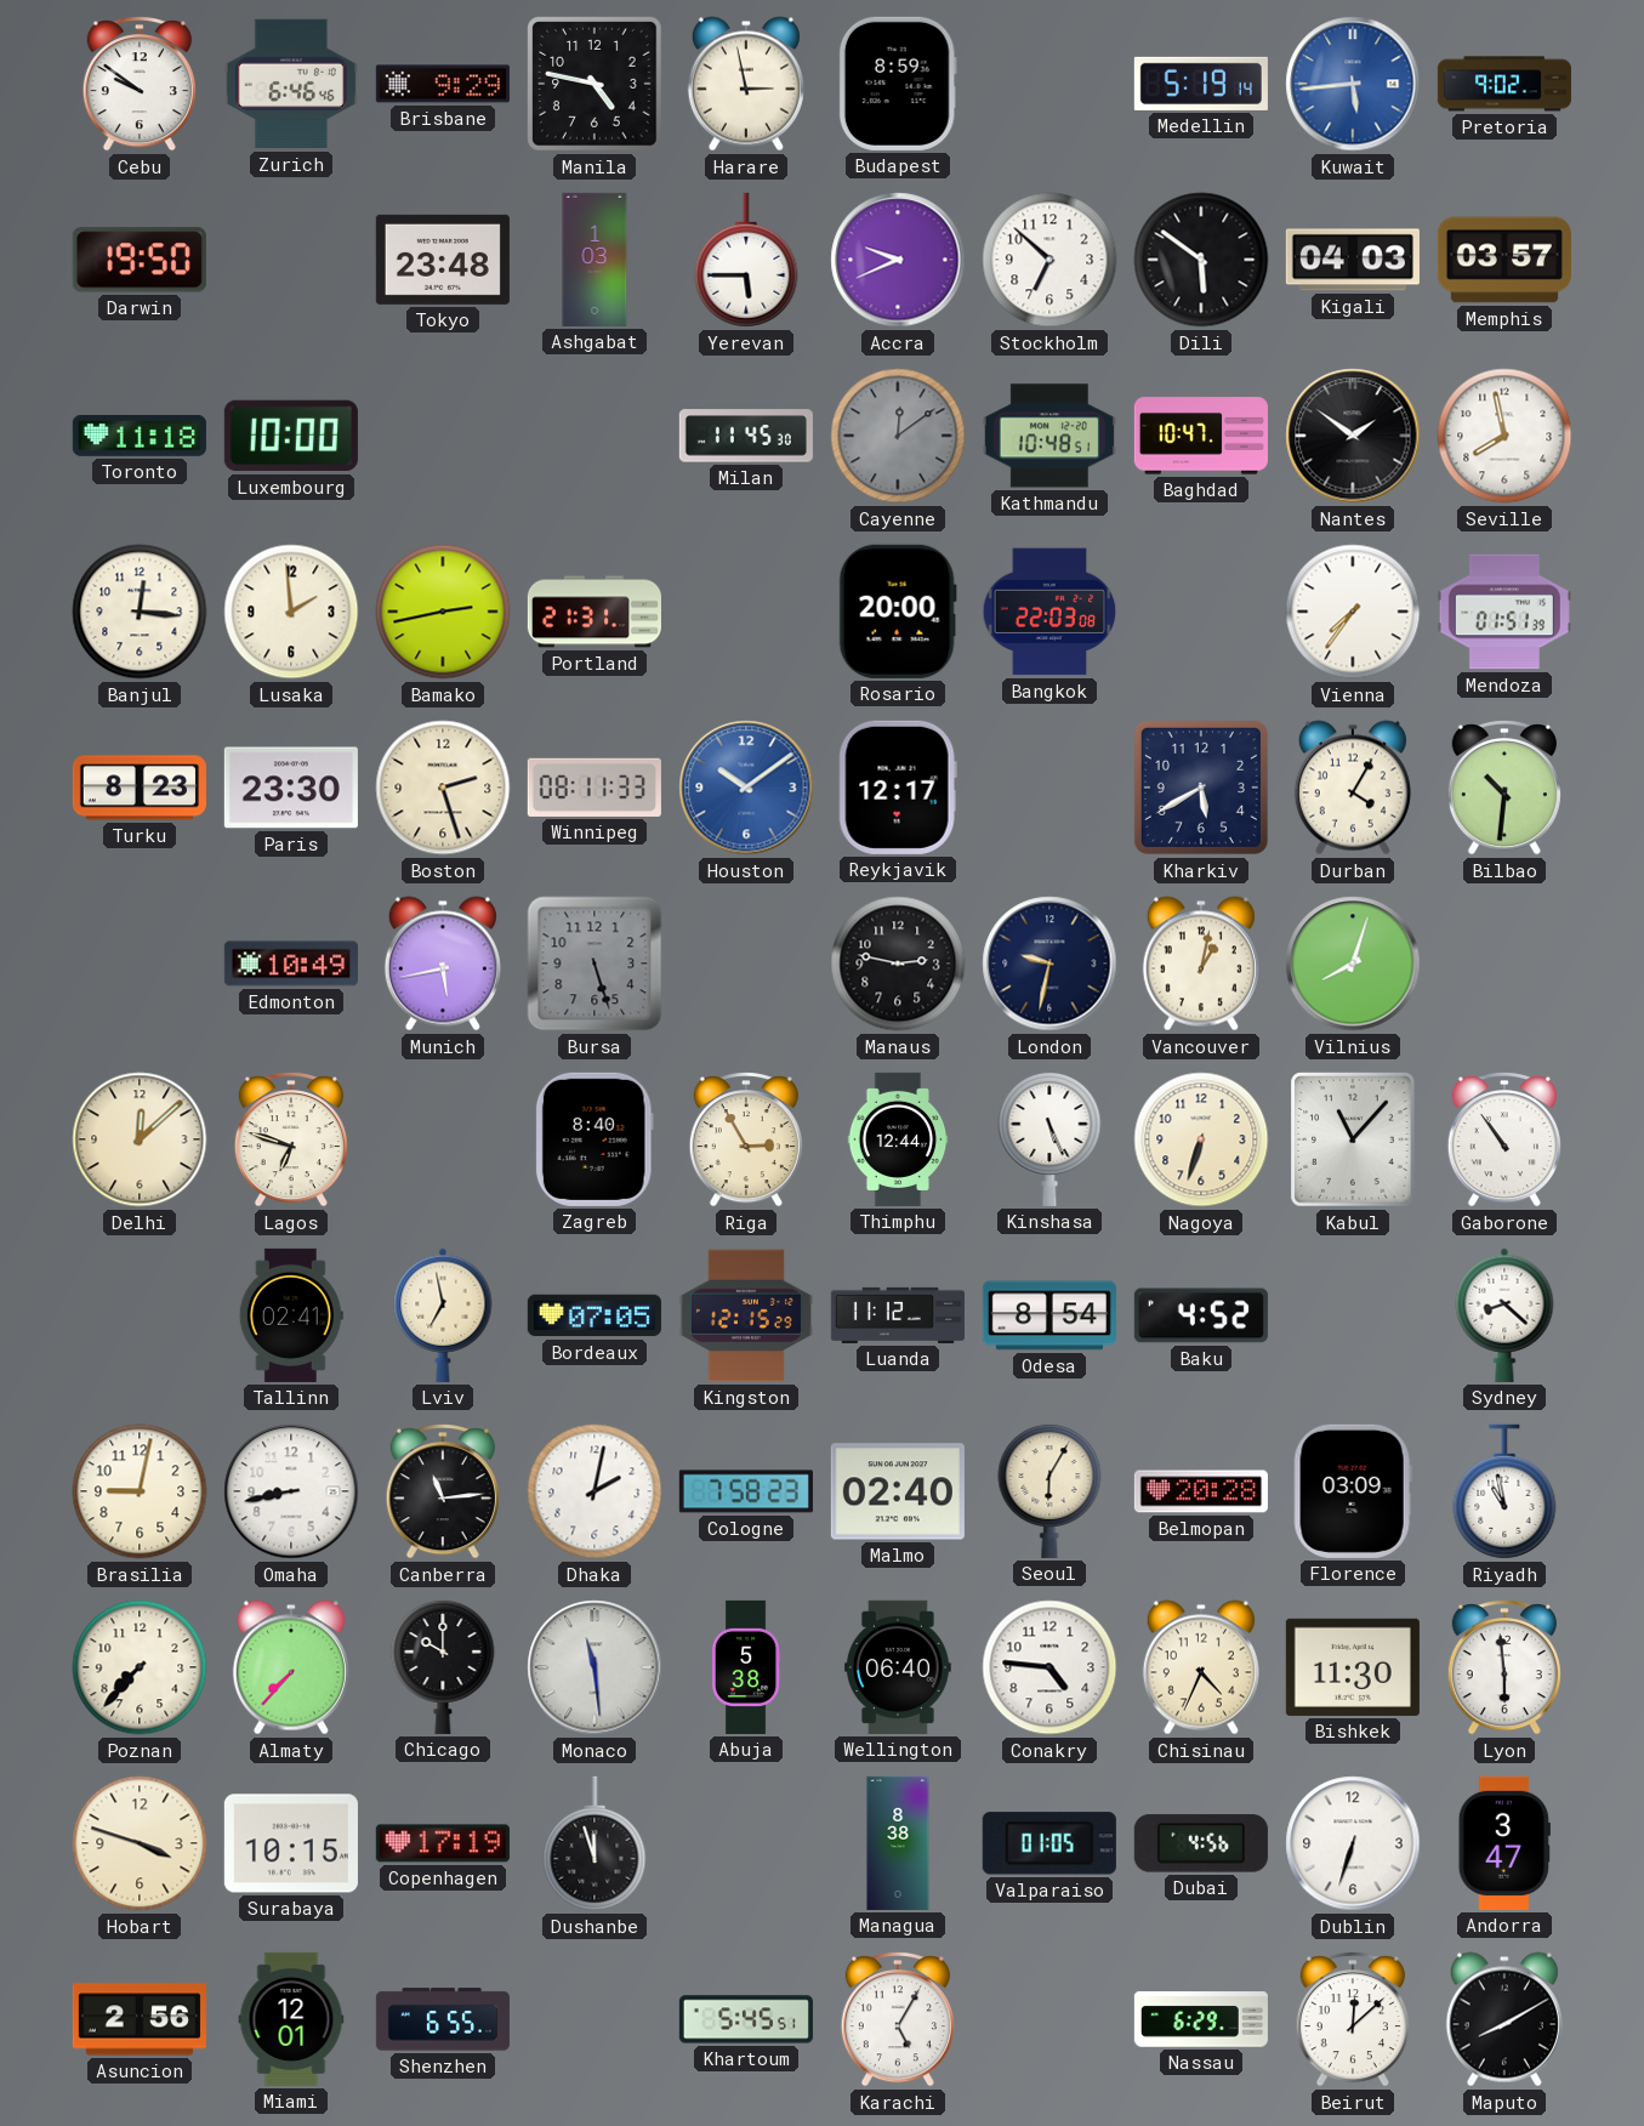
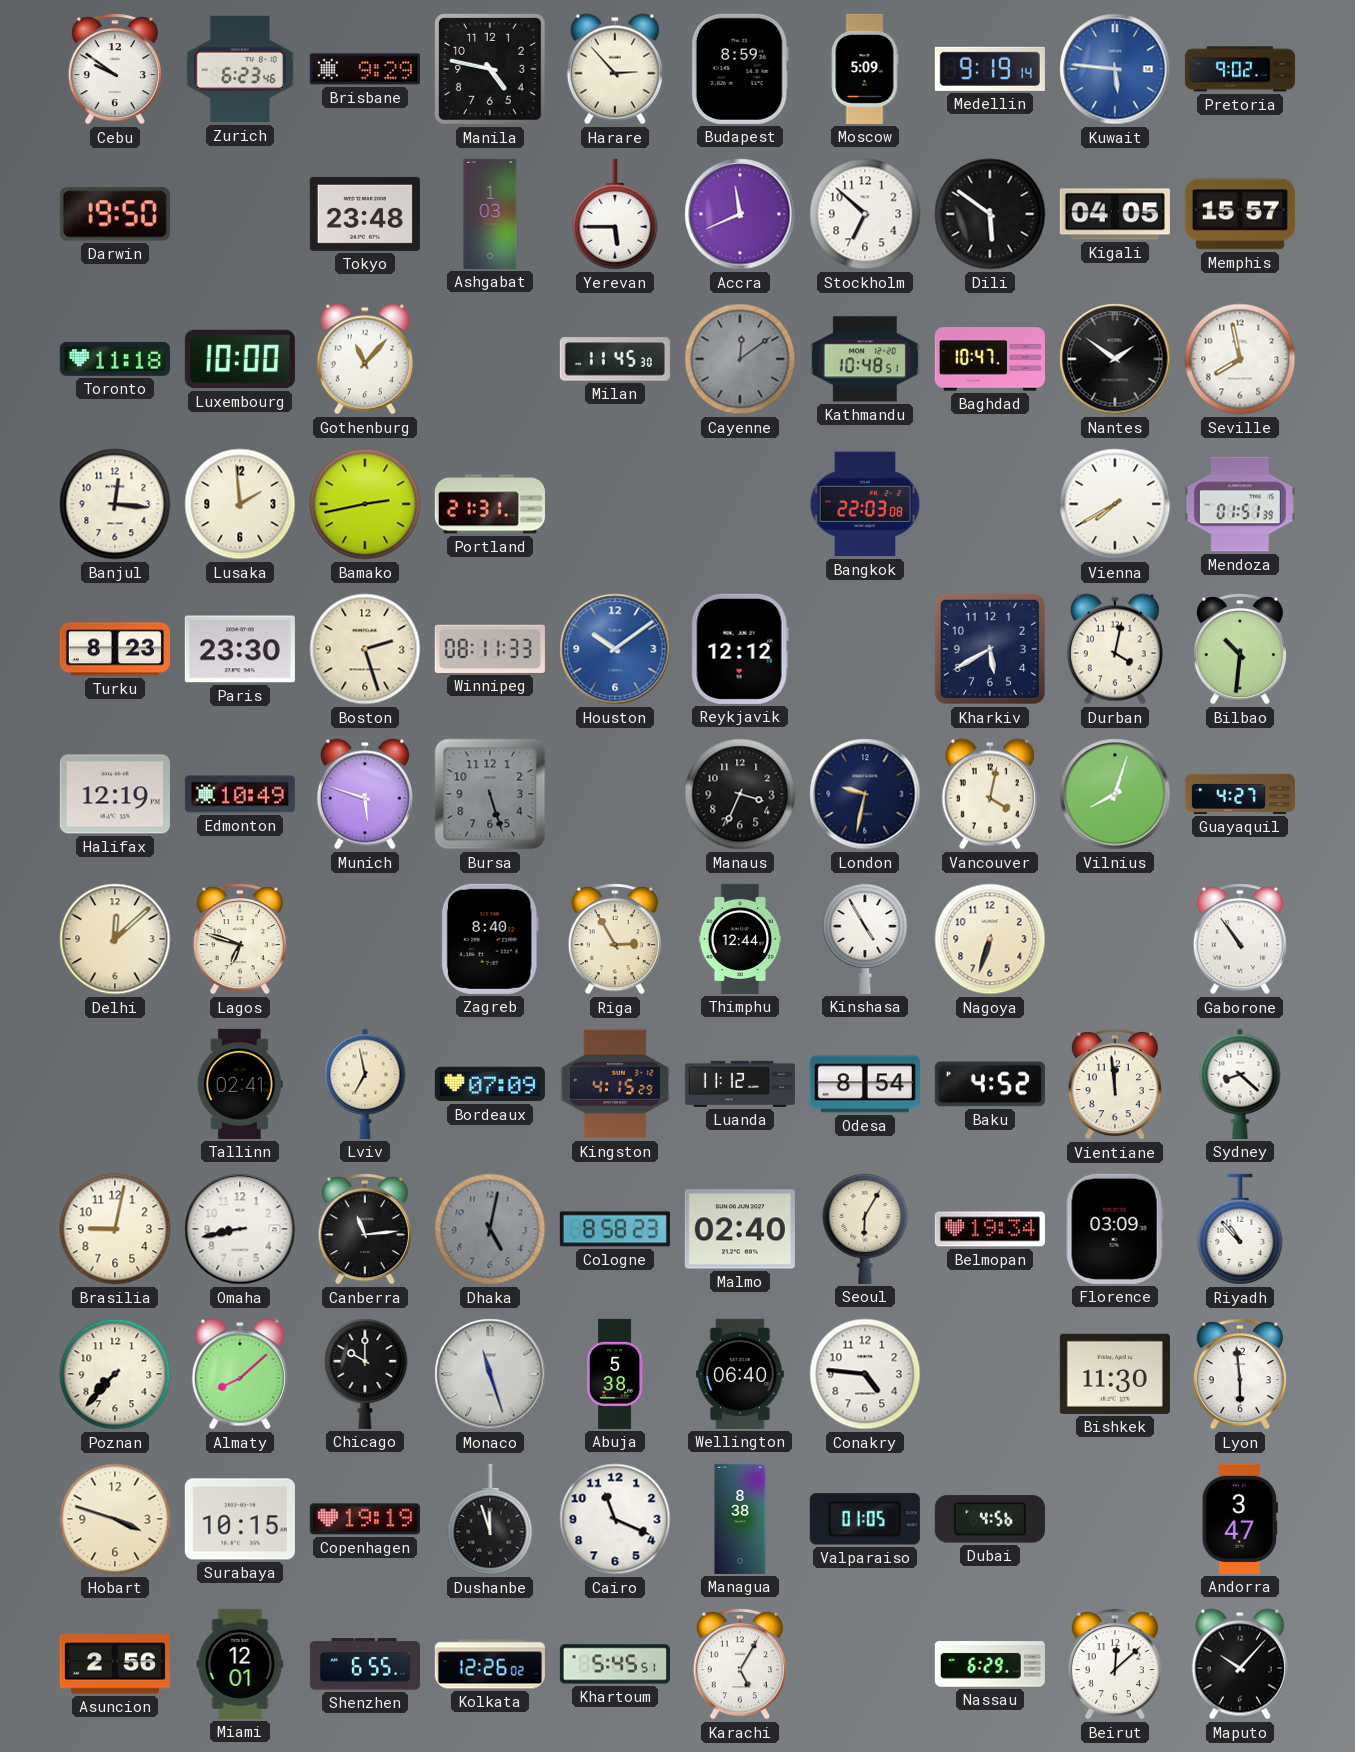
Zurich: 6:46 -> 6:23
Harare: 2:58 -> 2:53
Moscow: none -> 5:09
Medellin: 5:19 -> 9:19
Kuwait: 5:44 -> 5:46
Accra: 9:41 -> 11:41
Kigali: 04:03 -> 04:05
Memphis: 03:57 -> 15:57
Gothenburg: none -> 11:07
Rosario: 20:00 -> none
Vienna: 7:36 -> 7:40
Reykjavik: 12:17 -> 12:12
Durban: 4:05 -> 4:02
Halifax: none -> 12:19
Munich: 5:43 -> 5:48
Manaus: 2:47 -> 3:34
Vancouver: 1:02 -> 4:02
Guayaquil: none -> 4:27
Kinshasa: 5:26 -> 4:55
Kabul: 11:07 -> none
Bordeaux: 07:05 -> 07:09
Kingston: 12:15 -> 4:15
Vientiane: none -> 11:59
Dhaka: 2:02 -> 5:02
Dhaka dial: white -> grey
Cologne: 7:58 -> 8:58
Belmopan: 20:28 -> 19:34
Riyadh: 10:58 -> 10:53
Almaty: 7:37 -> 8:08
Monaco: 11:29 -> 11:27
Chisinau: 4:34 -> none
Copenhagen: 17:19 -> 19:19
Cairo: none -> 11:19
Dublin: 6:33 -> none
Kolkata: none -> 12:26
Maputo: 8:10 -> 10:07
